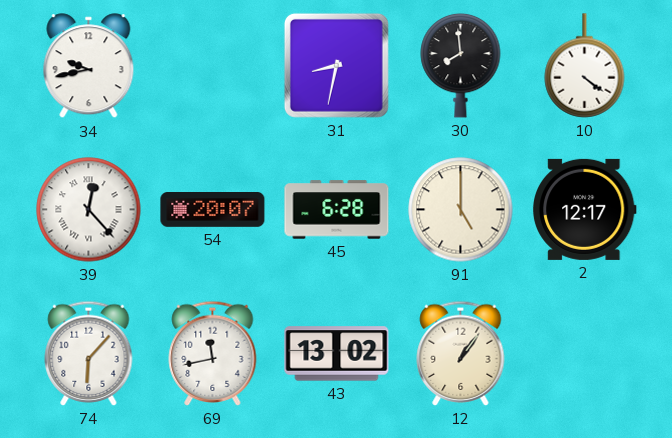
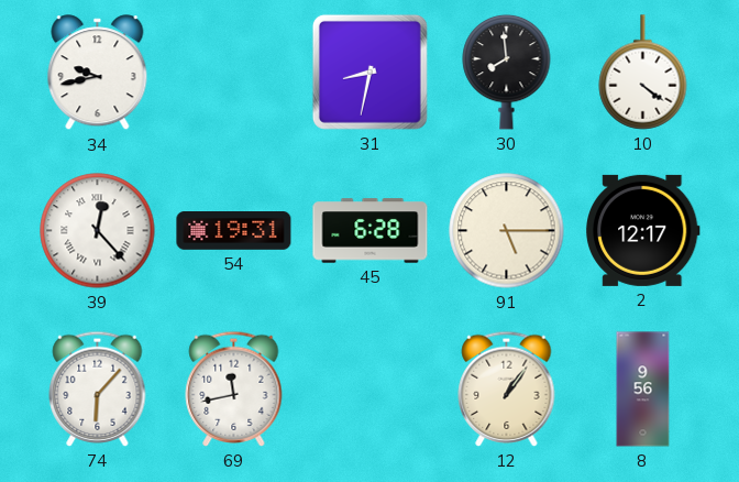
54: 20:07 -> 19:31
91: 5:00 -> 5:15
43: 13:02 -> none
8: none -> 9:56
